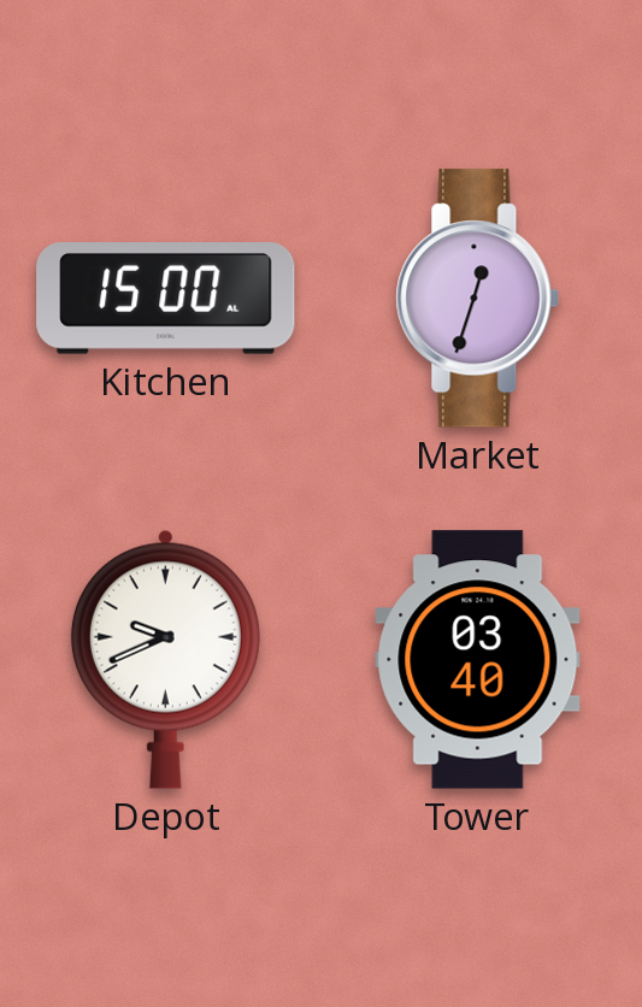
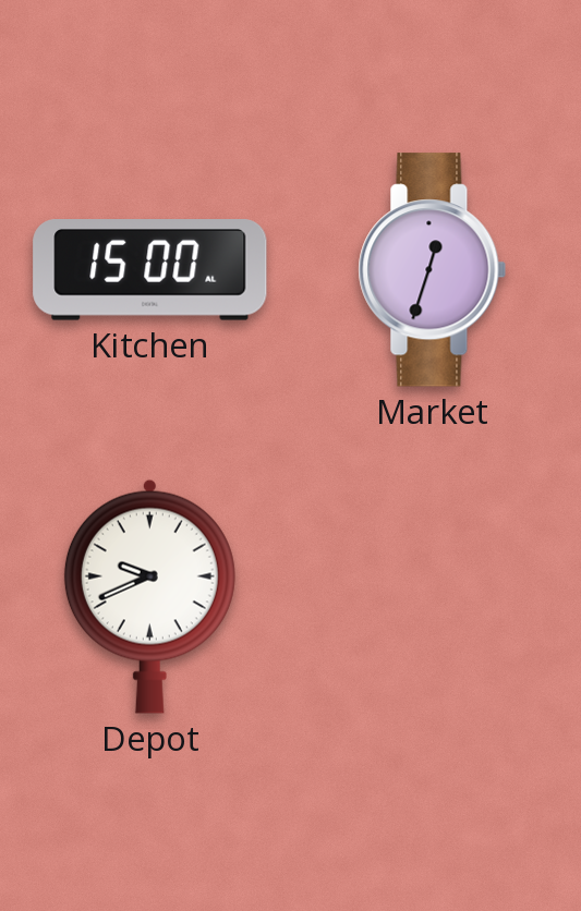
Tower: 03:40 -> none
